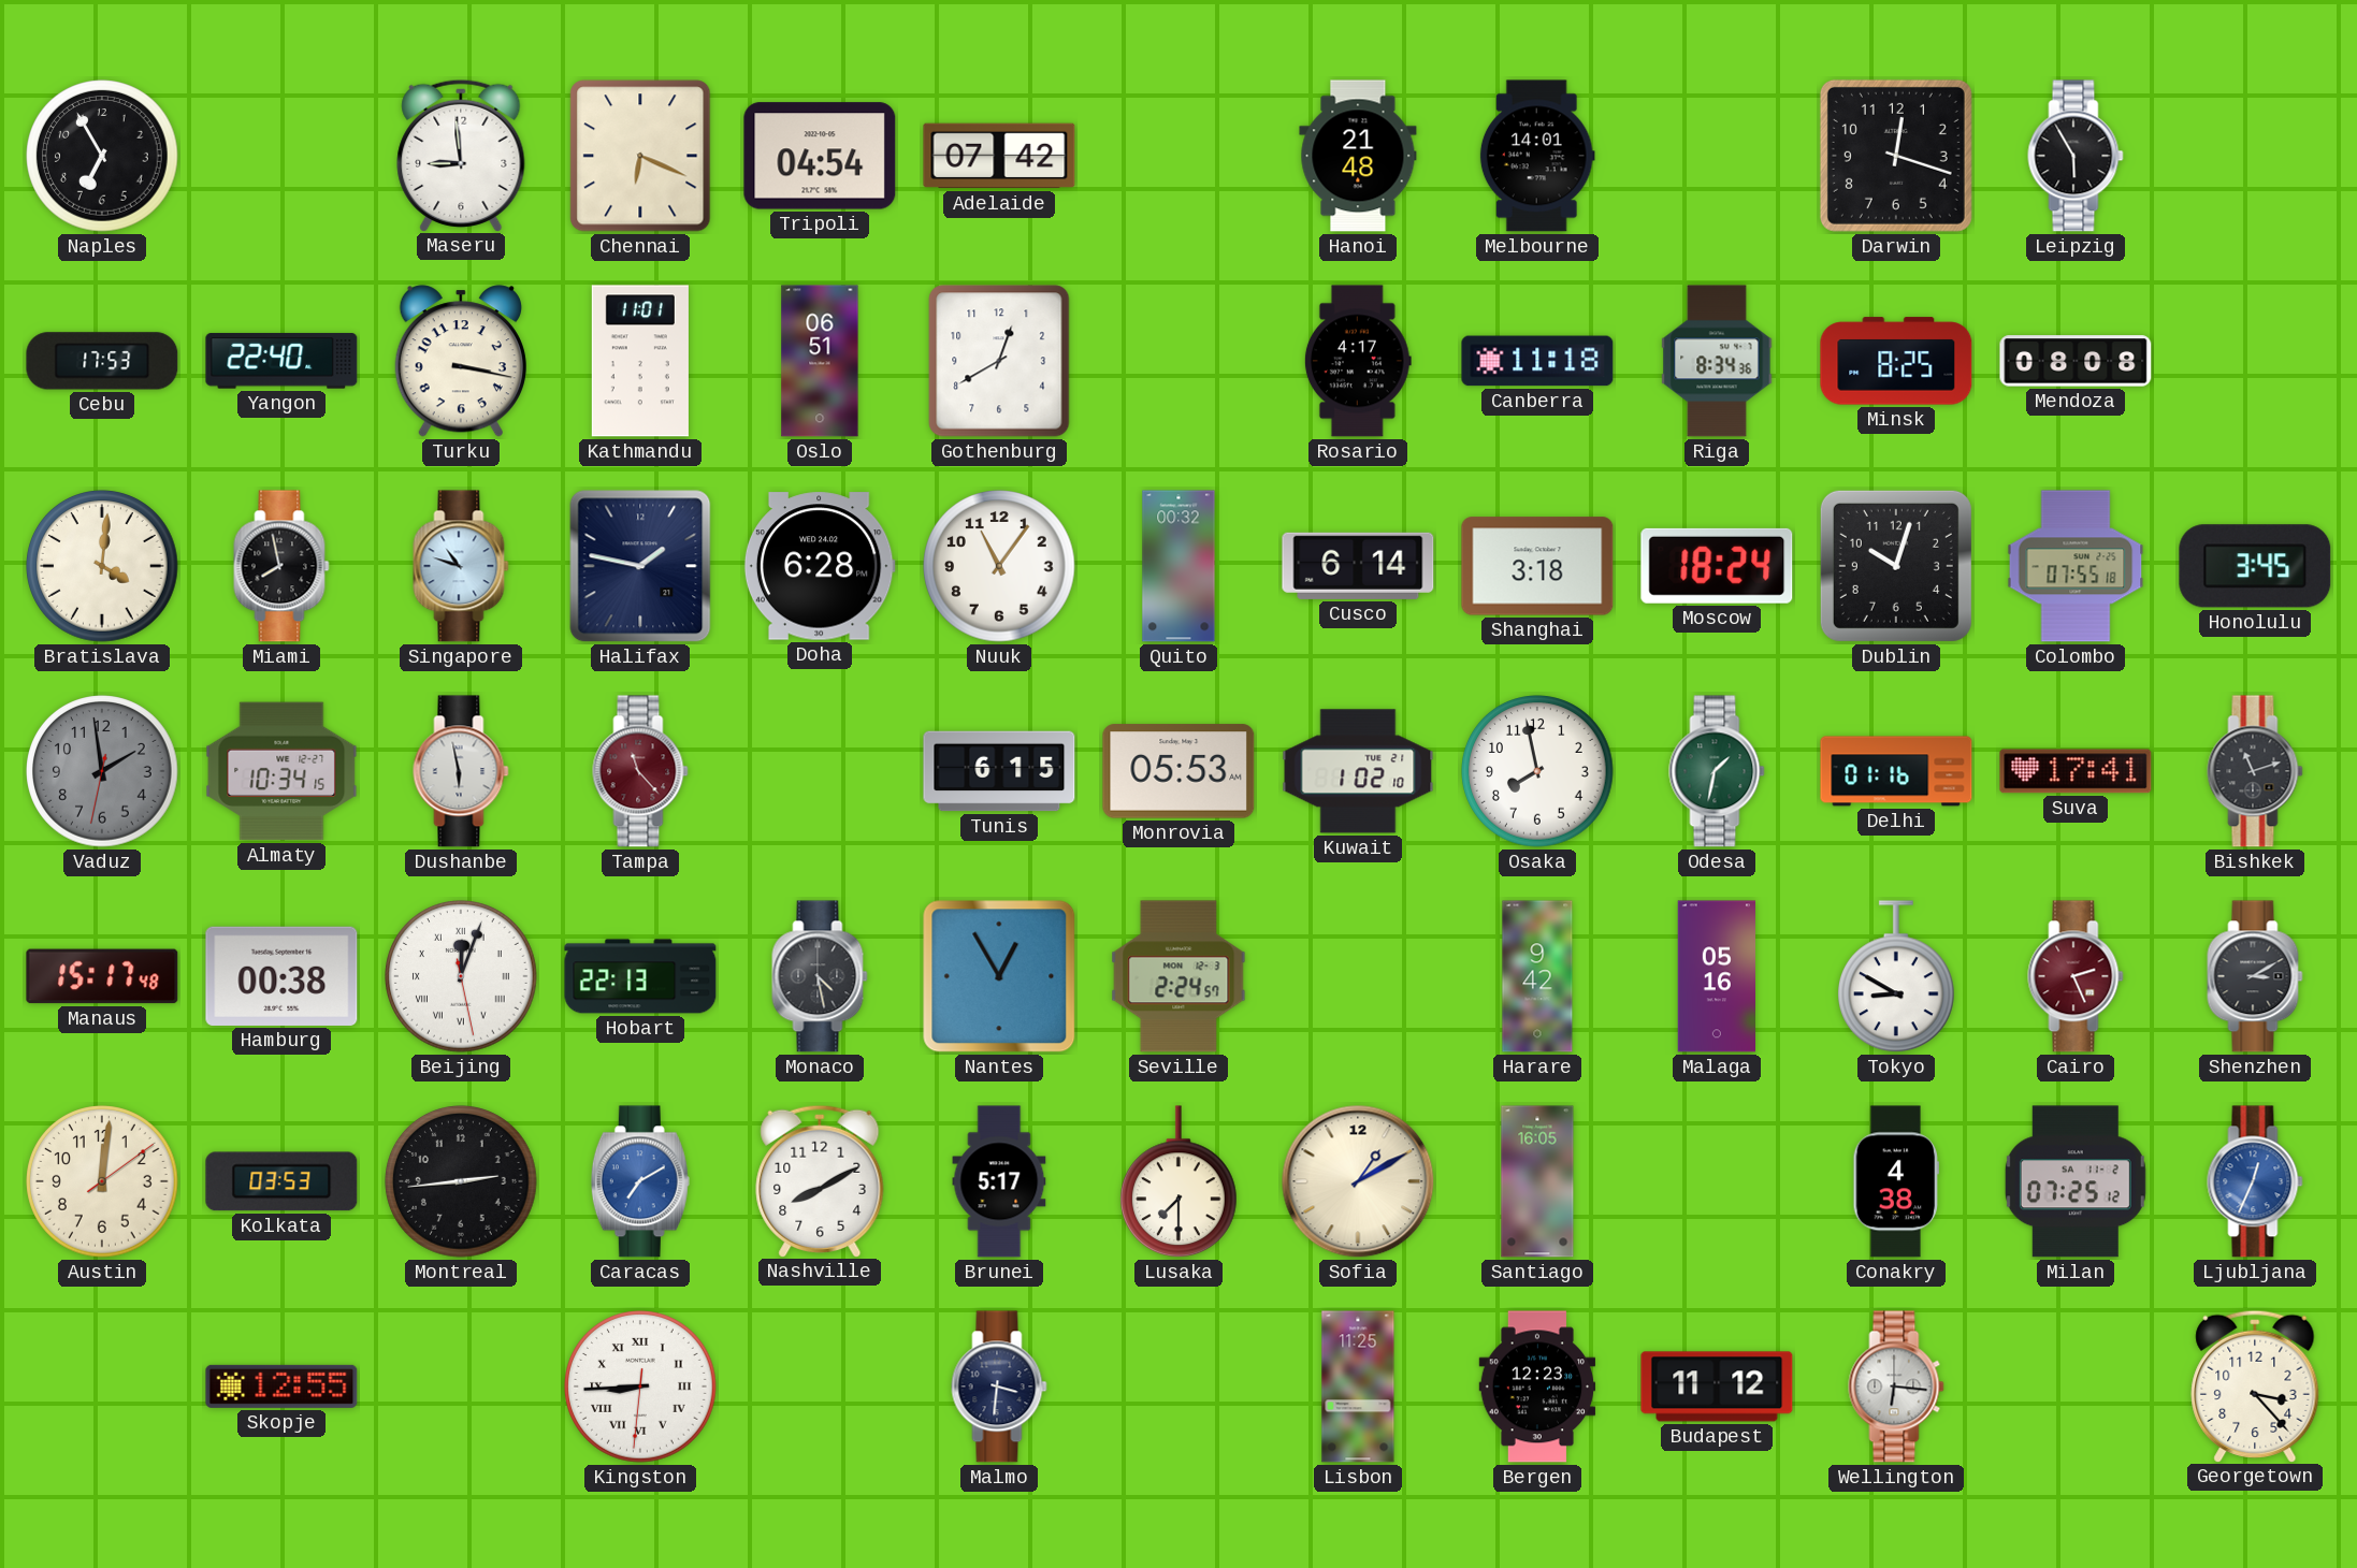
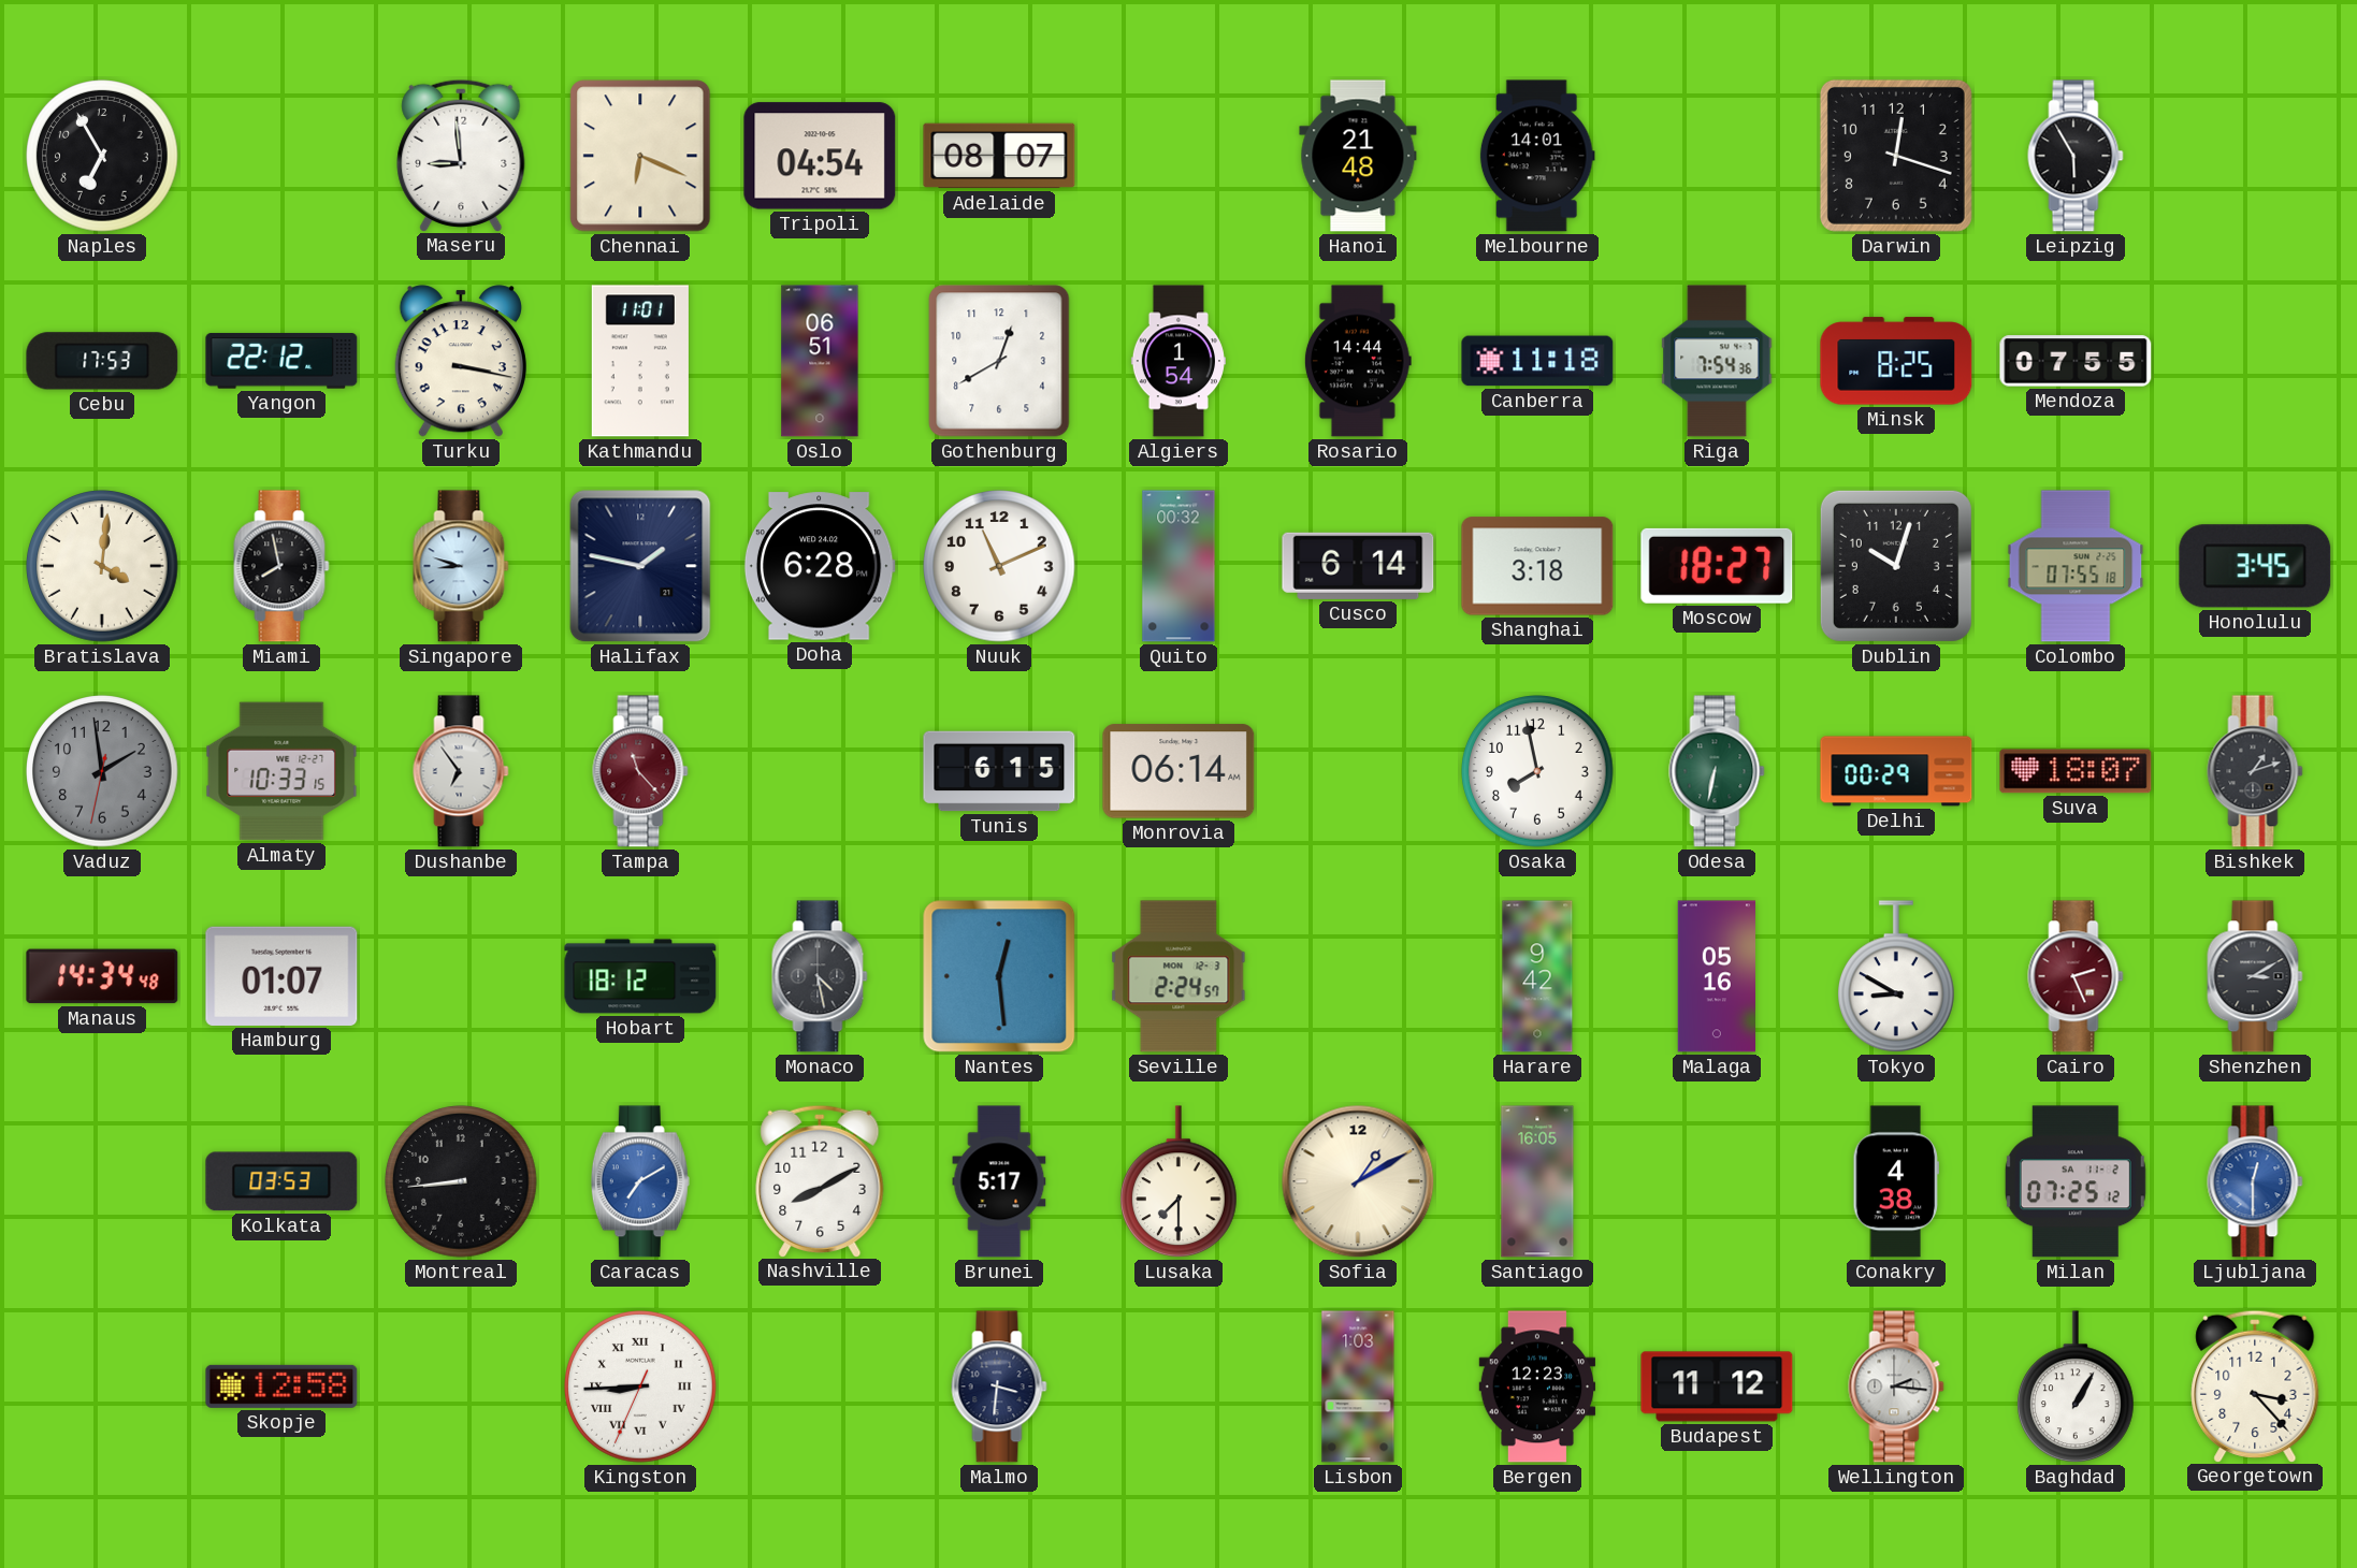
Adelaide: 07:42 -> 08:07
Yangon: 22:40 -> 22:12
Algiers: none -> 1:54
Rosario: 4:17 -> 14:44
Riga: 8:34 -> 7:54
Mendoza: 08:08 -> 07:55
Singapore: 10:48 -> 8:48
Nuuk: 11:06 -> 11:11
Moscow: 18:24 -> 18:27
Almaty: 10:34 -> 10:33
Dushanbe: 5:58 -> 6:54
Monrovia: 05:53 -> 06:14
Kuwait: 1:02 -> none
Odesa: 1:32 -> 6:32
Delhi: 01:16 -> 00:29
Suva: 17:41 -> 18:07
Bishkek: 11:12 -> 1:12
Manaus: 15:17 -> 14:34
Hamburg: 00:38 -> 01:07
Beijing: 12:03 -> none
Hobart: 22:13 -> 18:12
Nantes: 12:55 -> 12:29
Austin: 12:01 -> none
Montreal: 2:44 -> 8:44
Ljubljana: 12:34 -> 12:30
Skopje: 12:55 -> 12:58
Kingston: 8:44:31 -> 8:44:34
Lisbon: 11:25 -> 1:03
Wellington: 6:16 -> 2:16
Baghdad: none -> 1:05
